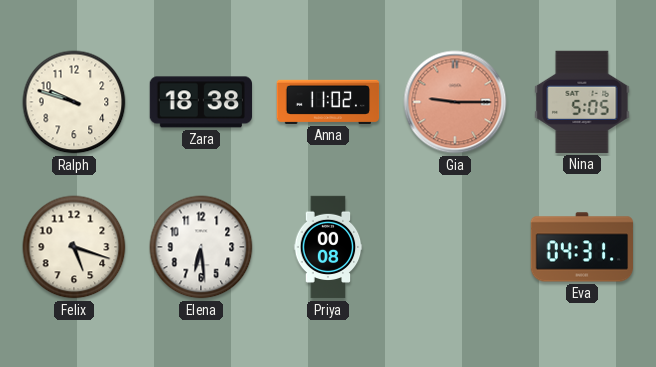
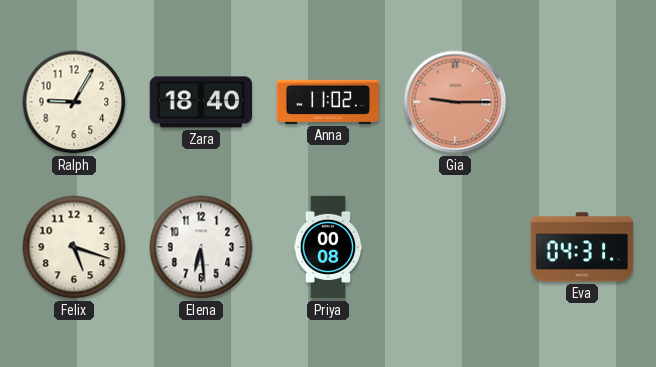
Ralph: 9:48 -> 9:05
Zara: 18:38 -> 18:40
Nina: 5:05 -> none
